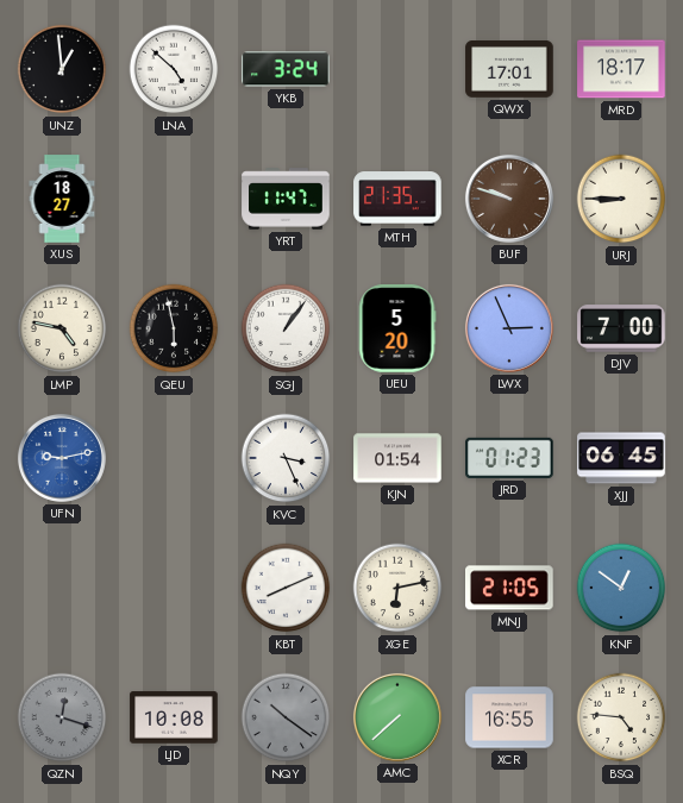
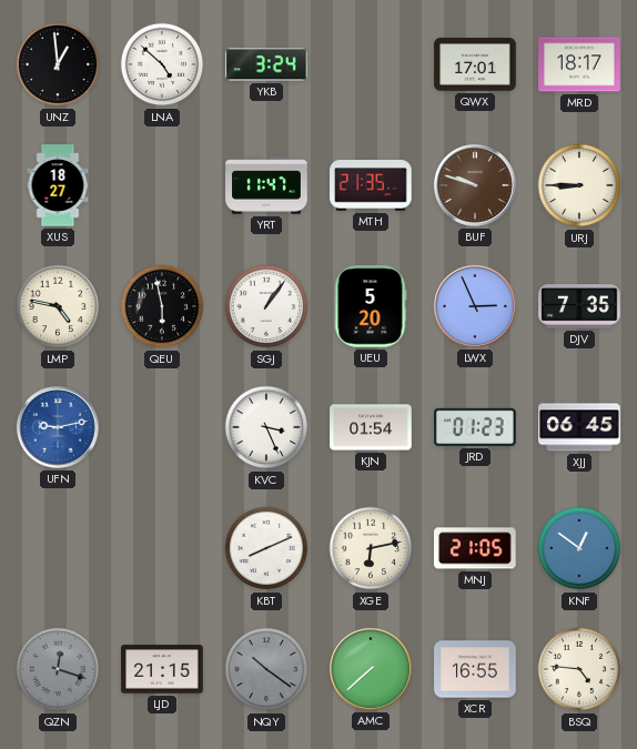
DJV: 7:00 -> 7:35
LJD: 10:08 -> 21:15
